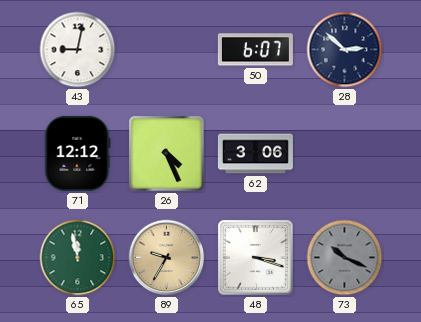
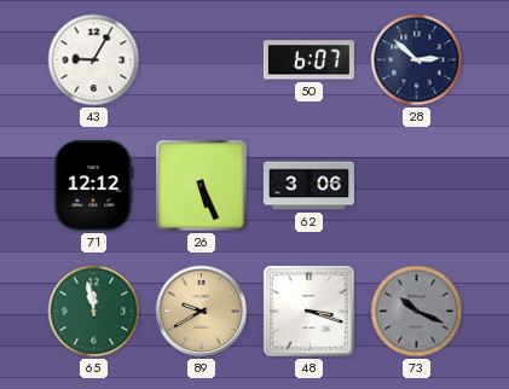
43: 9:02 -> 9:05
26: 4:26 -> 5:26
89: 9:35 -> 9:40
